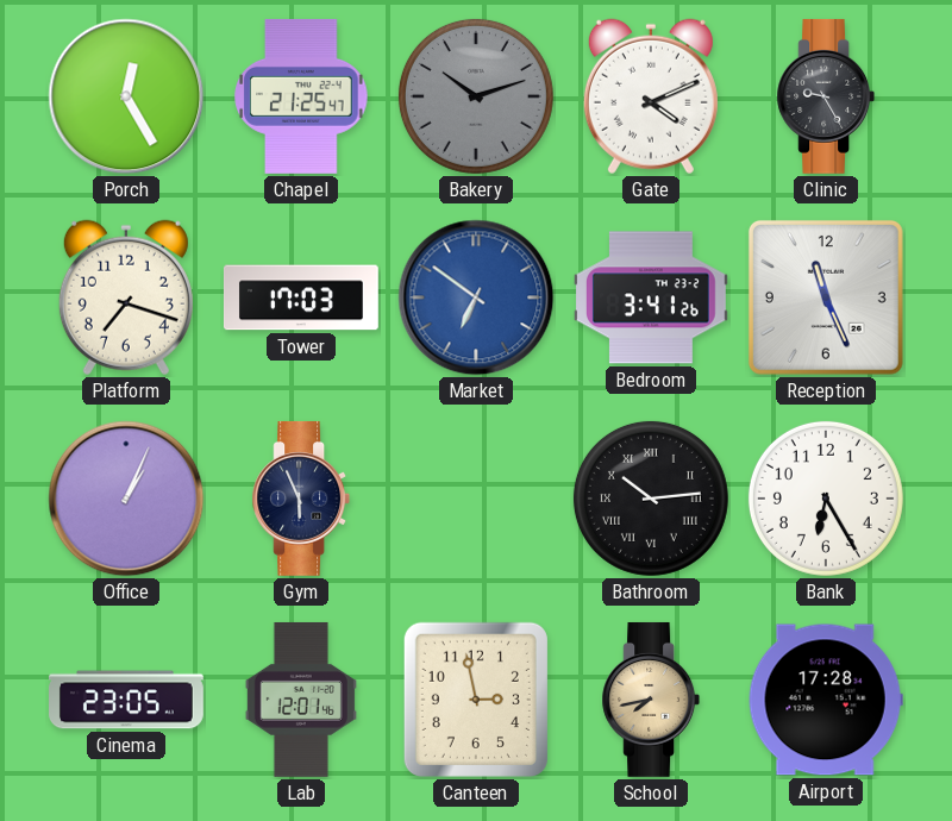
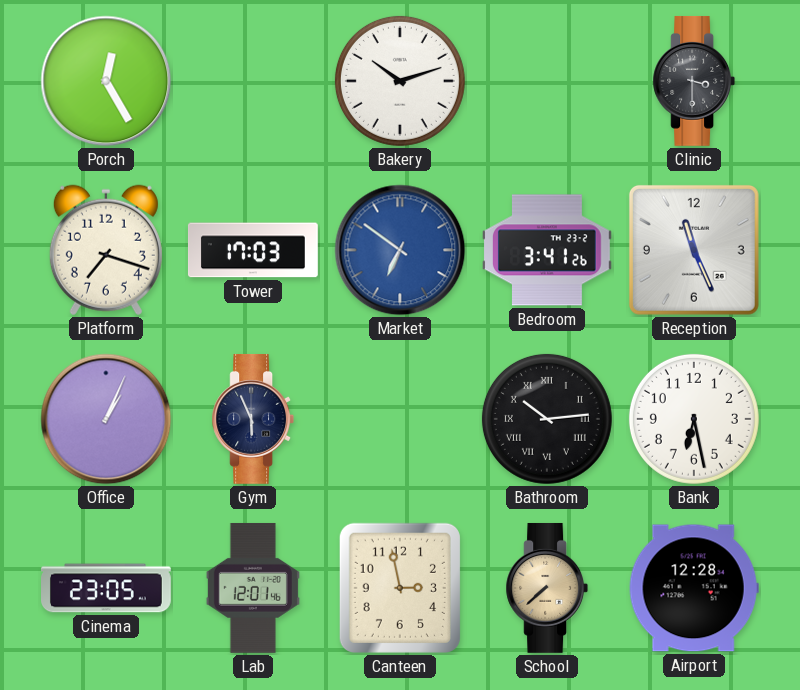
Chapel: 21:25 -> none
Bakery dial: grey -> white
Gate: 4:11 -> none
Clinic: 9:25 -> 3:30
Bank: 6:25 -> 6:28
School: 7:43 -> 7:38
Airport: 17:28 -> 12:28
